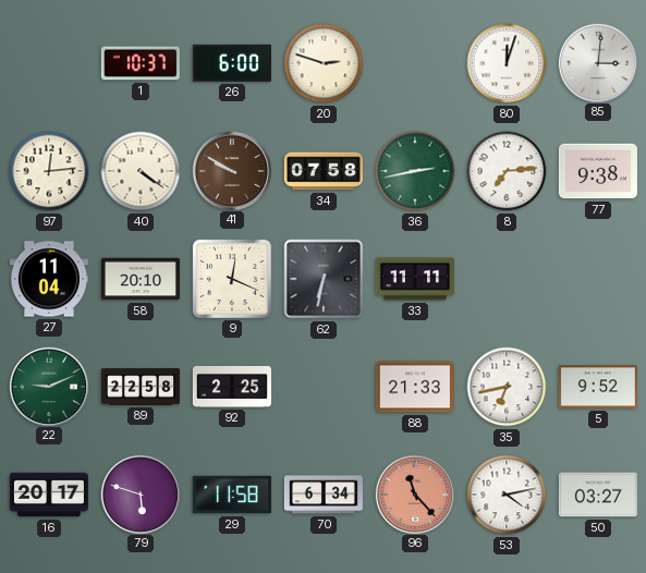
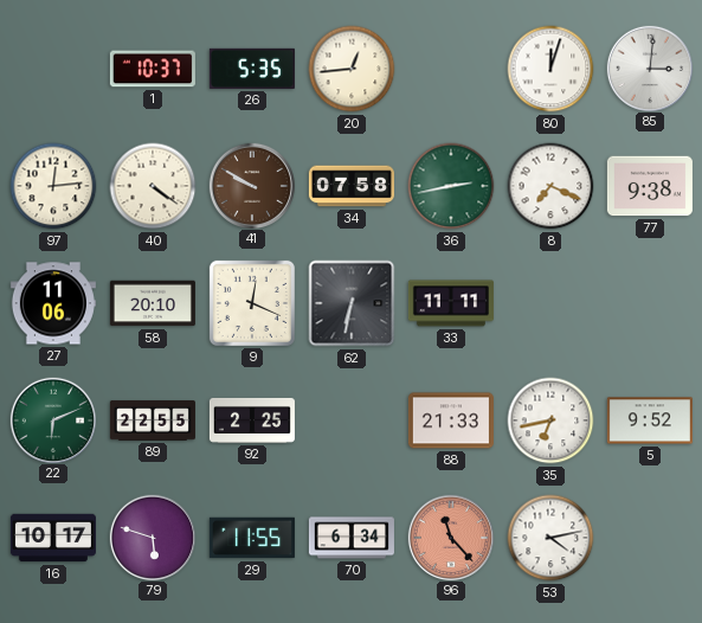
26: 6:00 -> 5:35
20: 2:48 -> 12:44
8: 7:14 -> 7:19
27: 11:04 -> 11:06
22: 9:11 -> 6:11
89: 22:58 -> 22:55
16: 20:17 -> 10:17
29: 11:58 -> 11:55
50: 03:27 -> none
